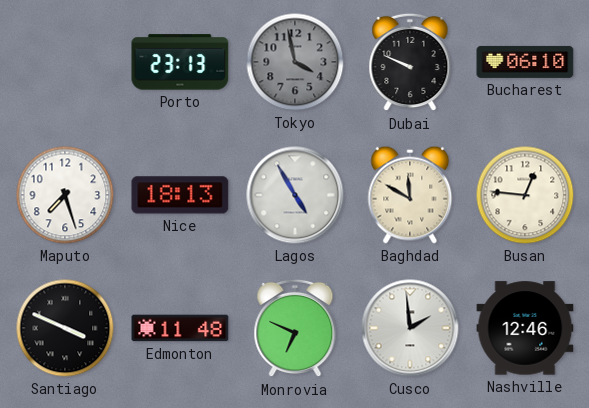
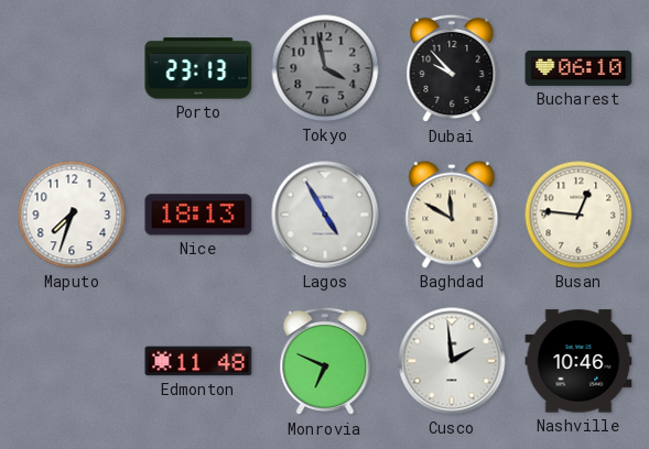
Dubai: 9:49 -> 9:53
Maputo: 7:27 -> 7:33
Santiago: 3:49 -> none
Nashville: 12:46 -> 10:46
